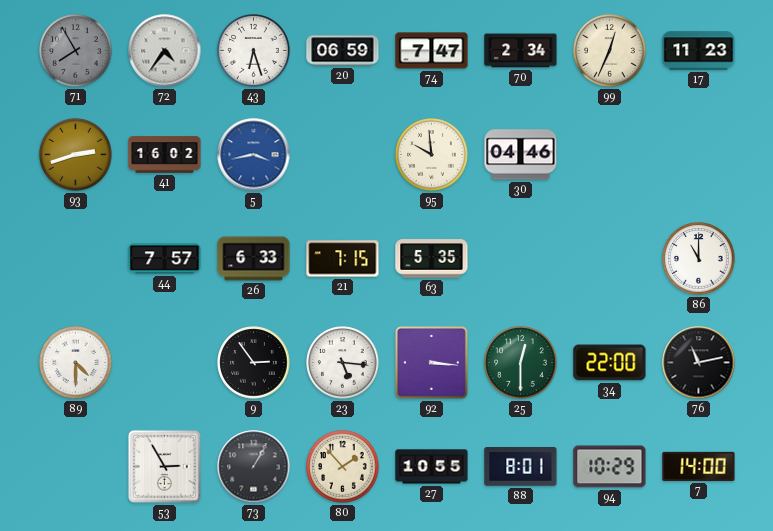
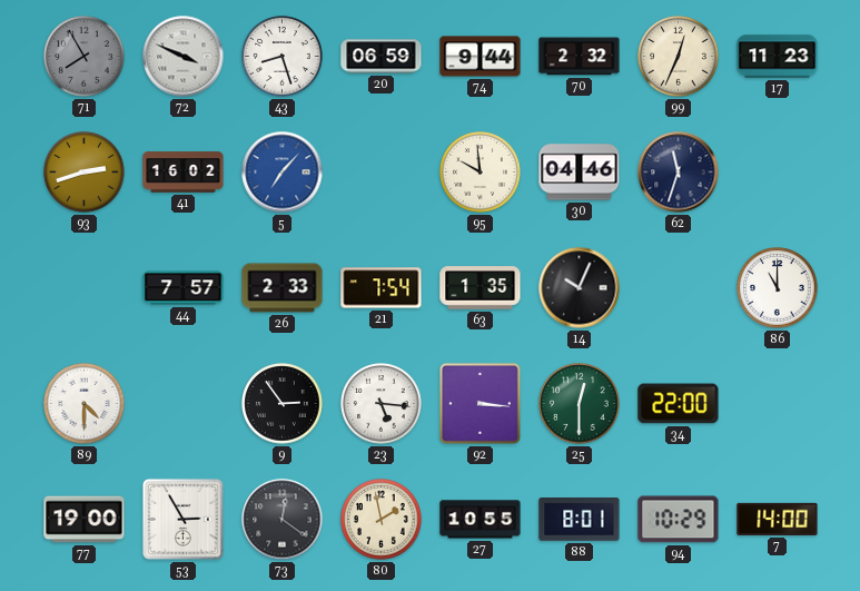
72: 4:36 -> 3:49
43: 6:27 -> 8:27
74: 7:47 -> 9:44
70: 2:34 -> 2:32
5: 3:43 -> 7:07
62: none -> 11:33
26: 6:33 -> 2:33
21: 7:15 -> 7:54
63: 5:35 -> 1:35
14: none -> 10:04
76: 11:13 -> none
77: none -> 19:00
73: 1:05 -> 12:21
80: 1:53 -> 1:58
